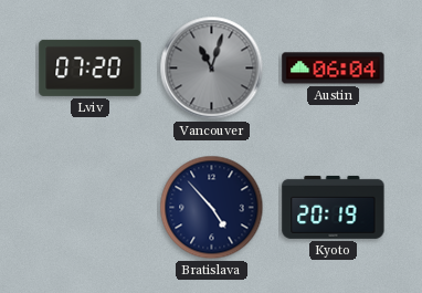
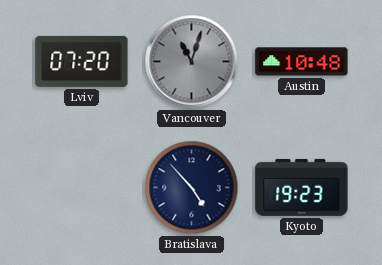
Austin: 06:04 -> 10:48
Kyoto: 20:19 -> 19:23
